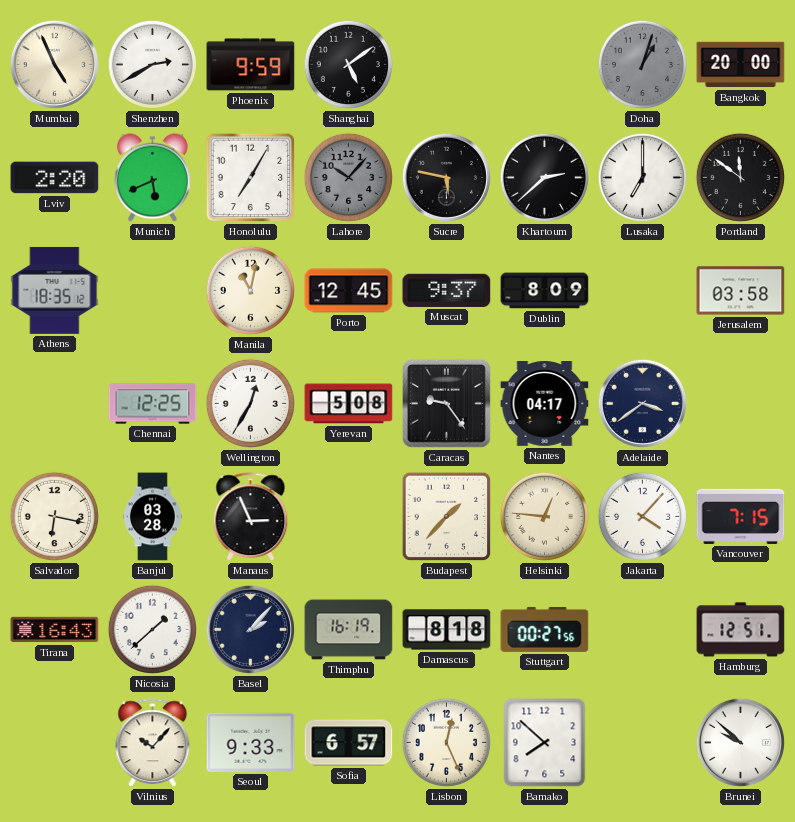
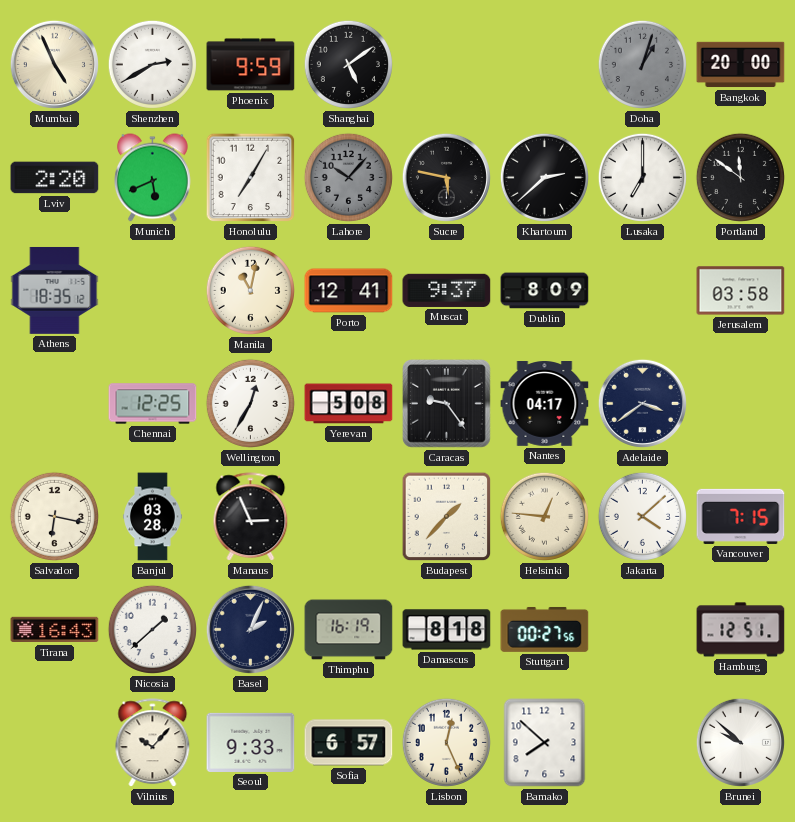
Porto: 12:45 -> 12:41
Jakarta: 4:07 -> 4:08
Basel: 2:07 -> 2:04
